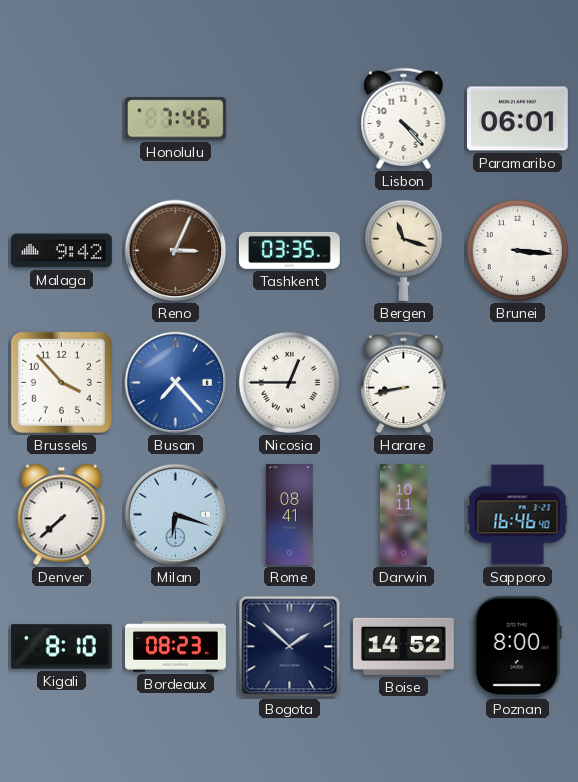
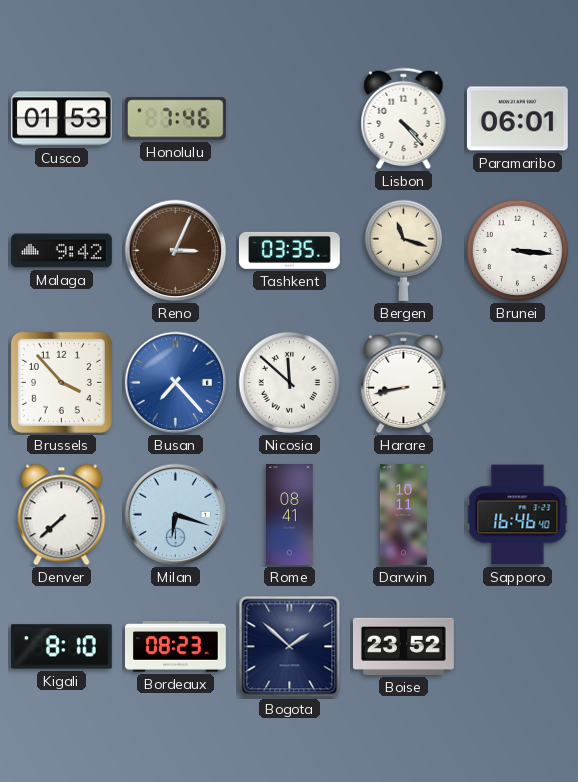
Cusco: none -> 01:53
Nicosia: 12:45 -> 11:52
Boise: 14:52 -> 23:52
Poznan: 8:00 -> none
